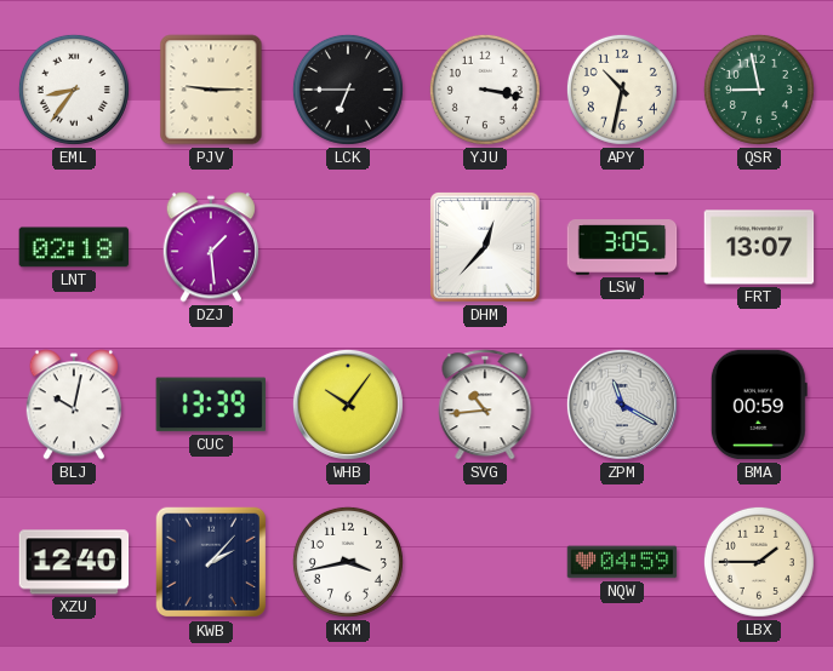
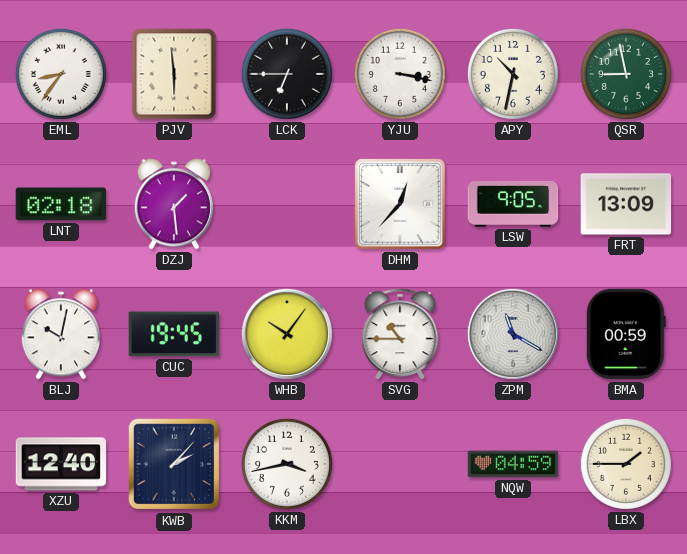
PJV: 9:15 -> 5:59
LSW: 3:05 -> 9:05
FRT: 13:07 -> 13:09
CUC: 13:39 -> 19:45
SVG: 10:44 -> 10:45
